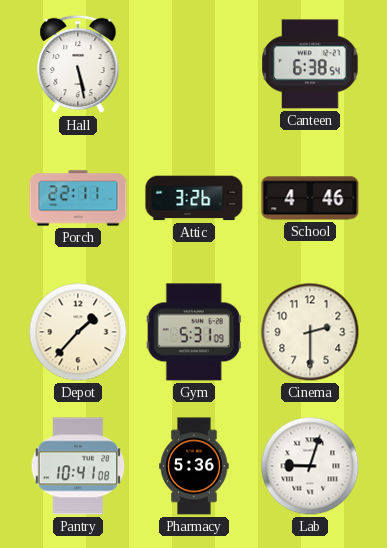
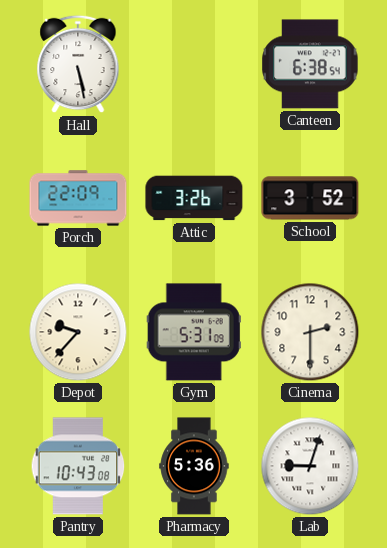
Porch: 22:11 -> 22:09
School: 4:46 -> 3:52
Depot: 1:37 -> 9:37
Pantry: 10:41 -> 10:43
